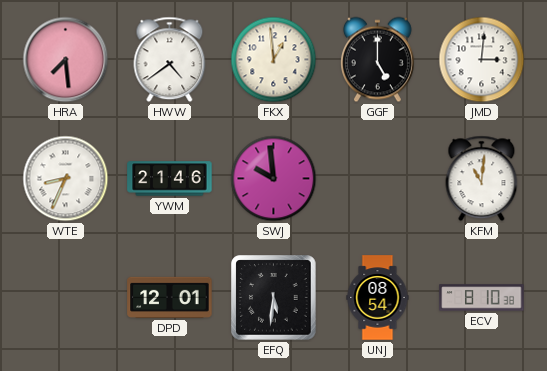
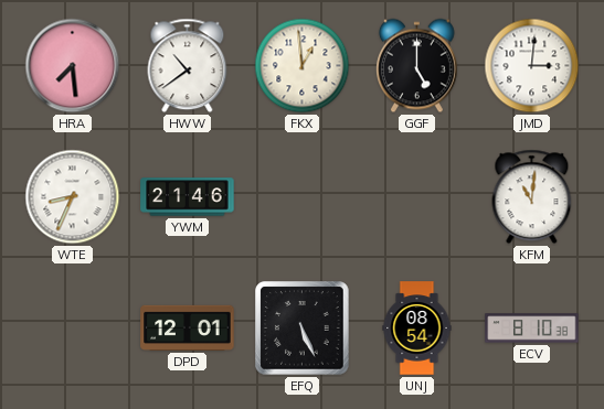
HWW: 4:39 -> 10:39
SWJ: 9:59 -> none
EFQ: 5:31 -> 5:26
